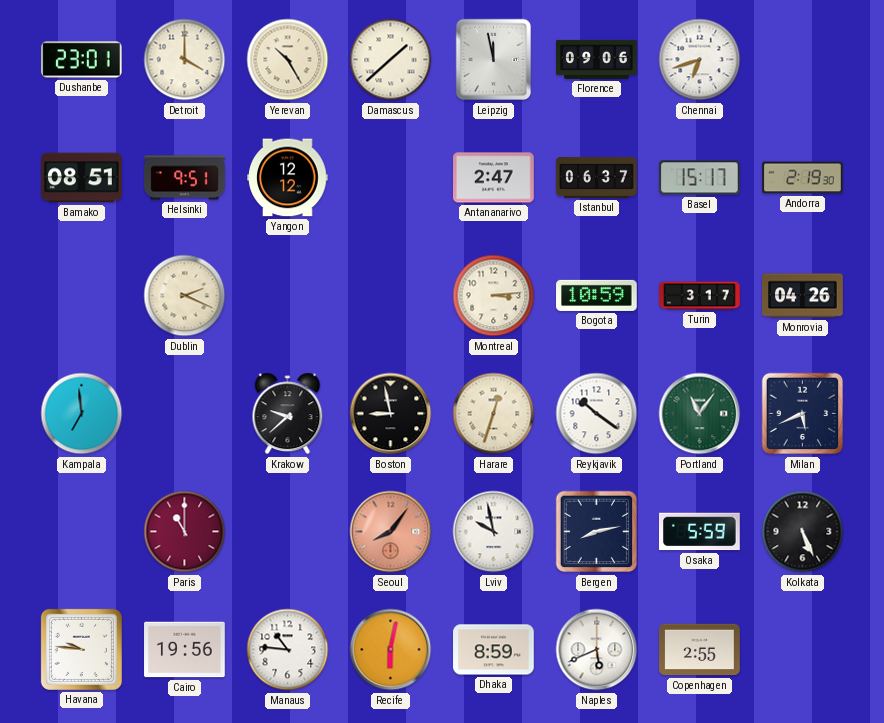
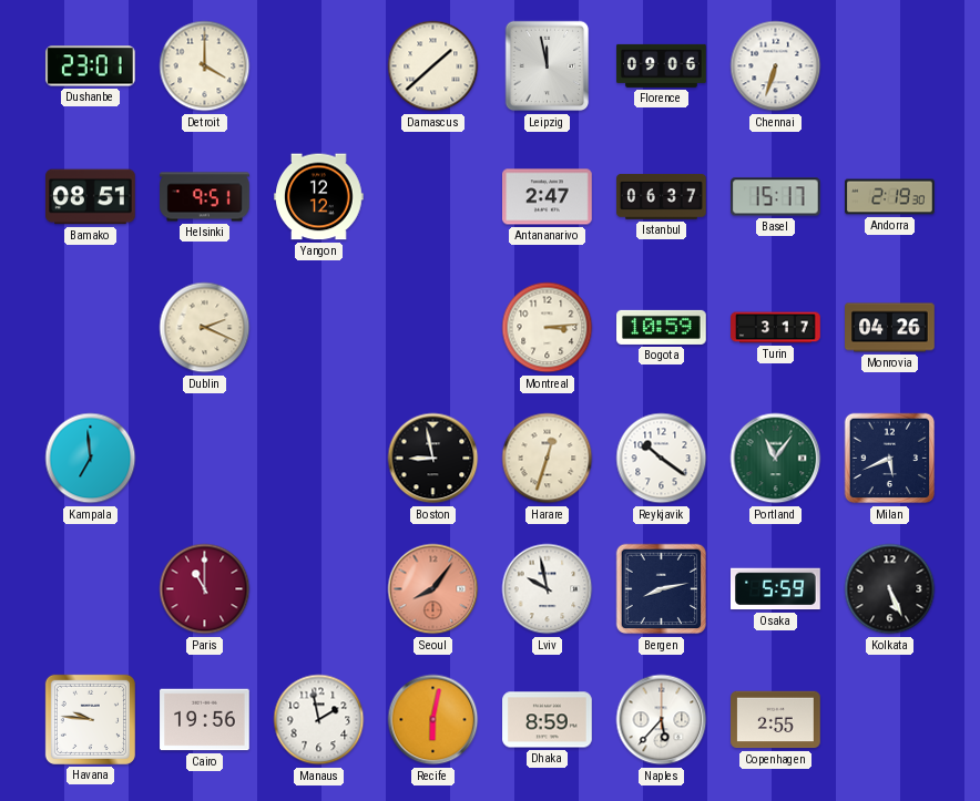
Yerevan: 10:25 -> none
Chennai: 6:42 -> 6:33
Krakow: 9:38 -> none
Manaus: 10:46 -> 1:58
Naples: 5:41 -> 5:37
